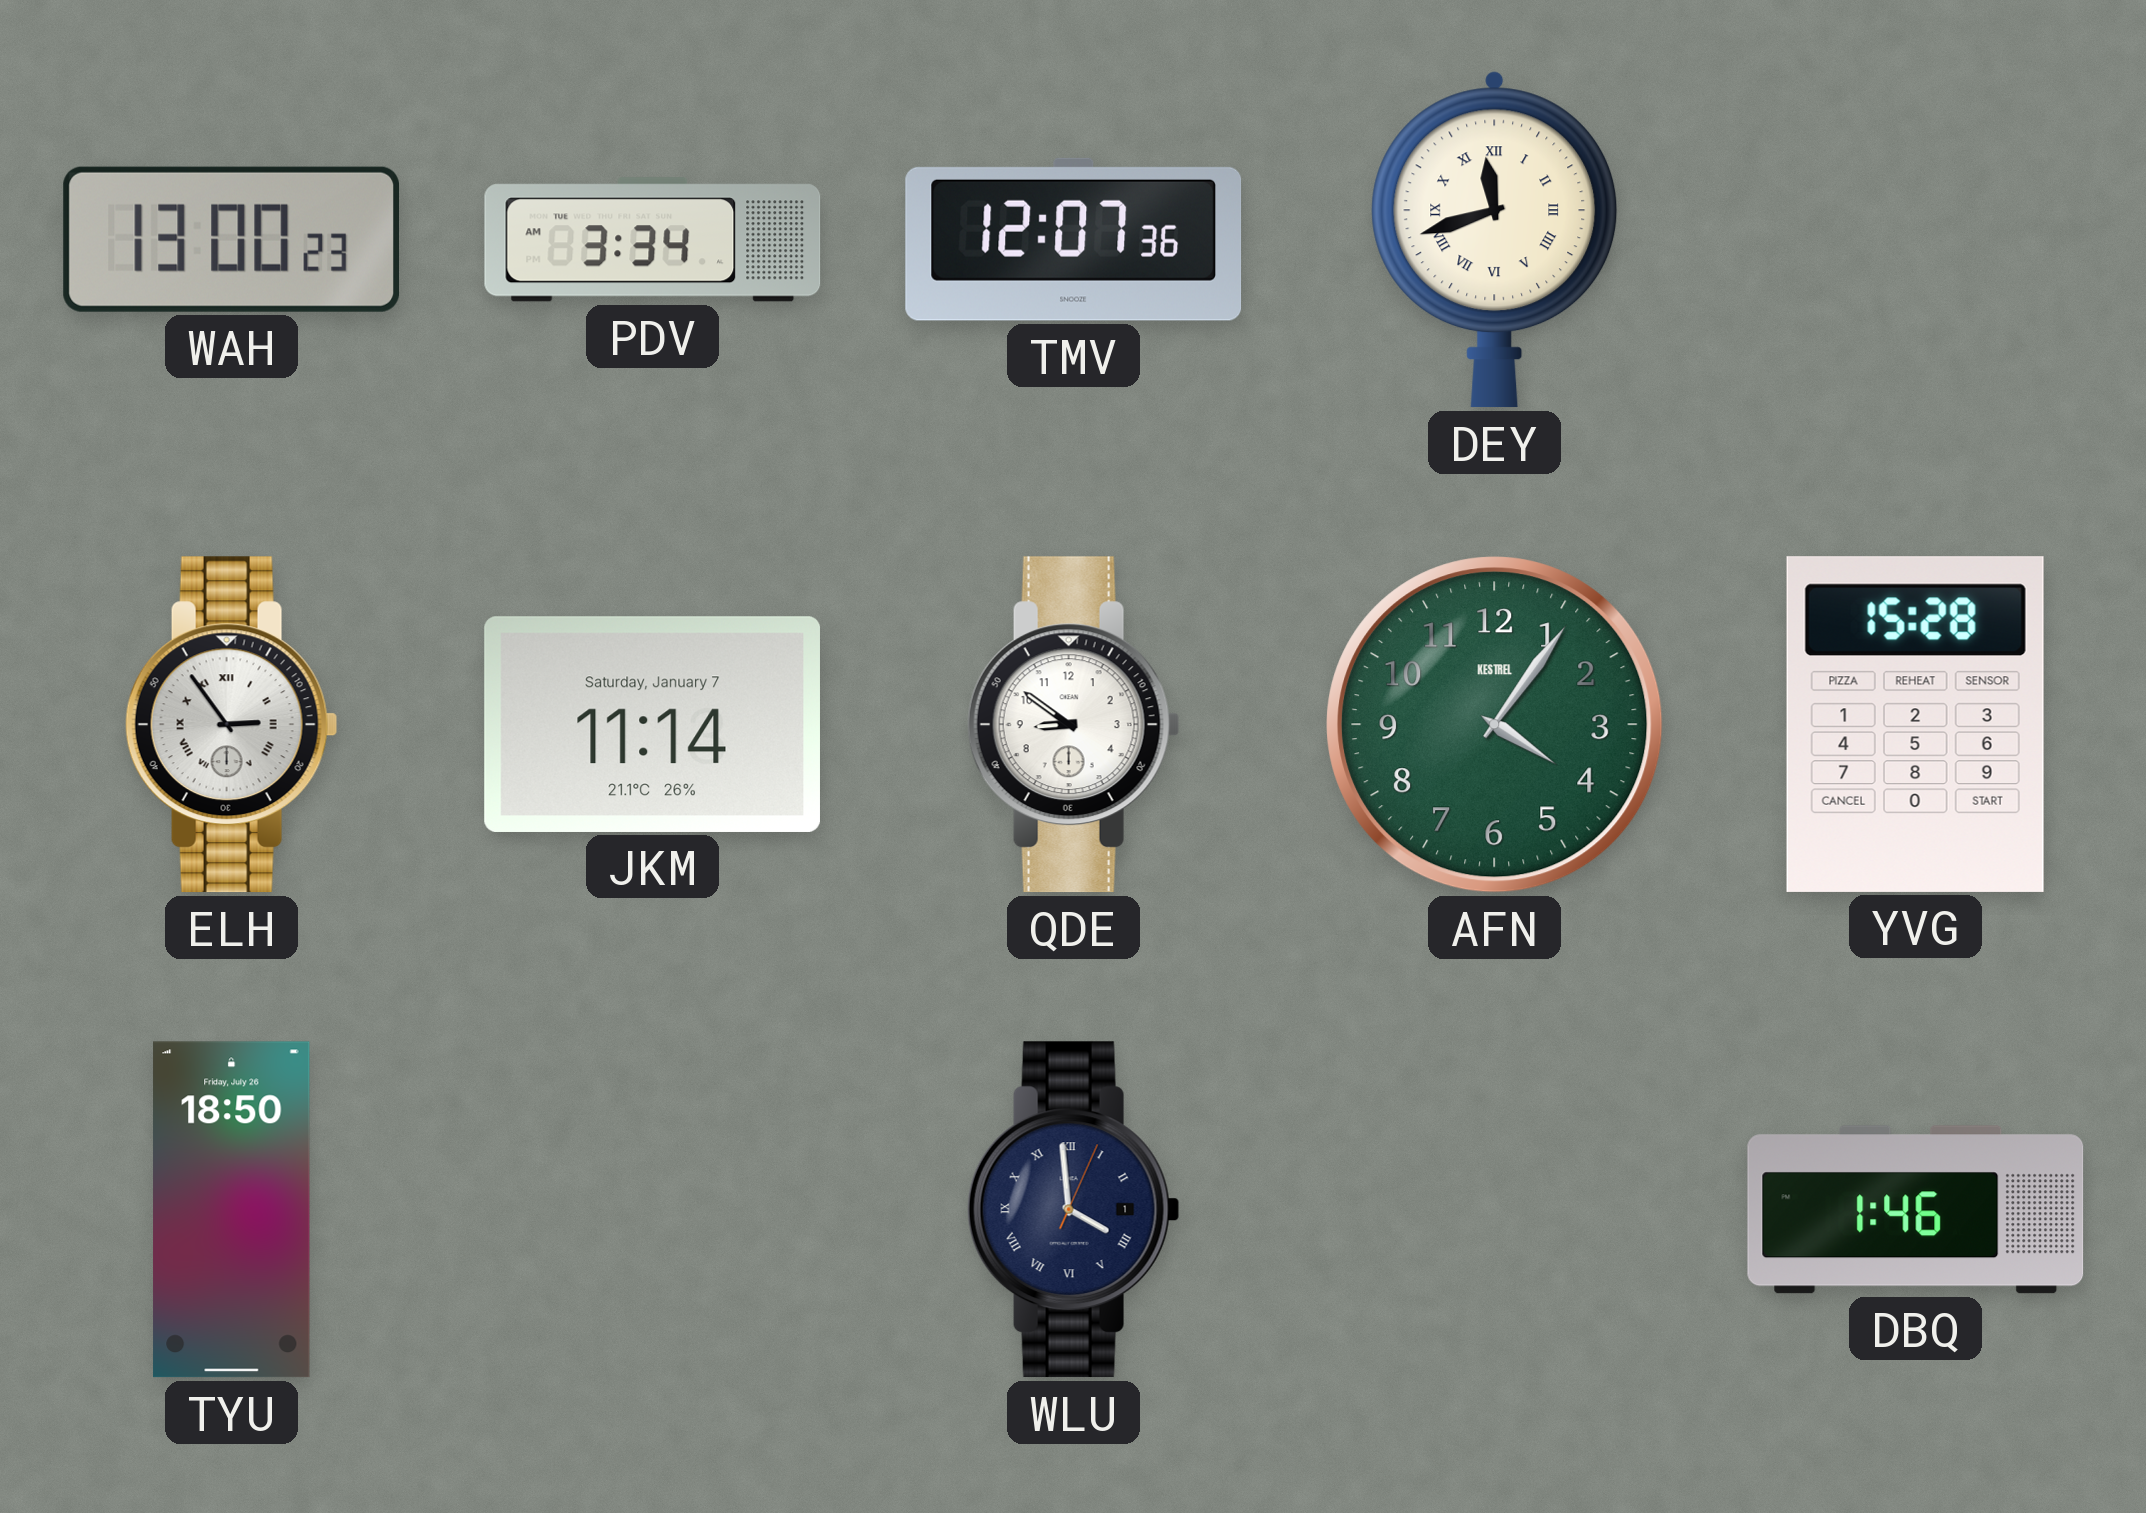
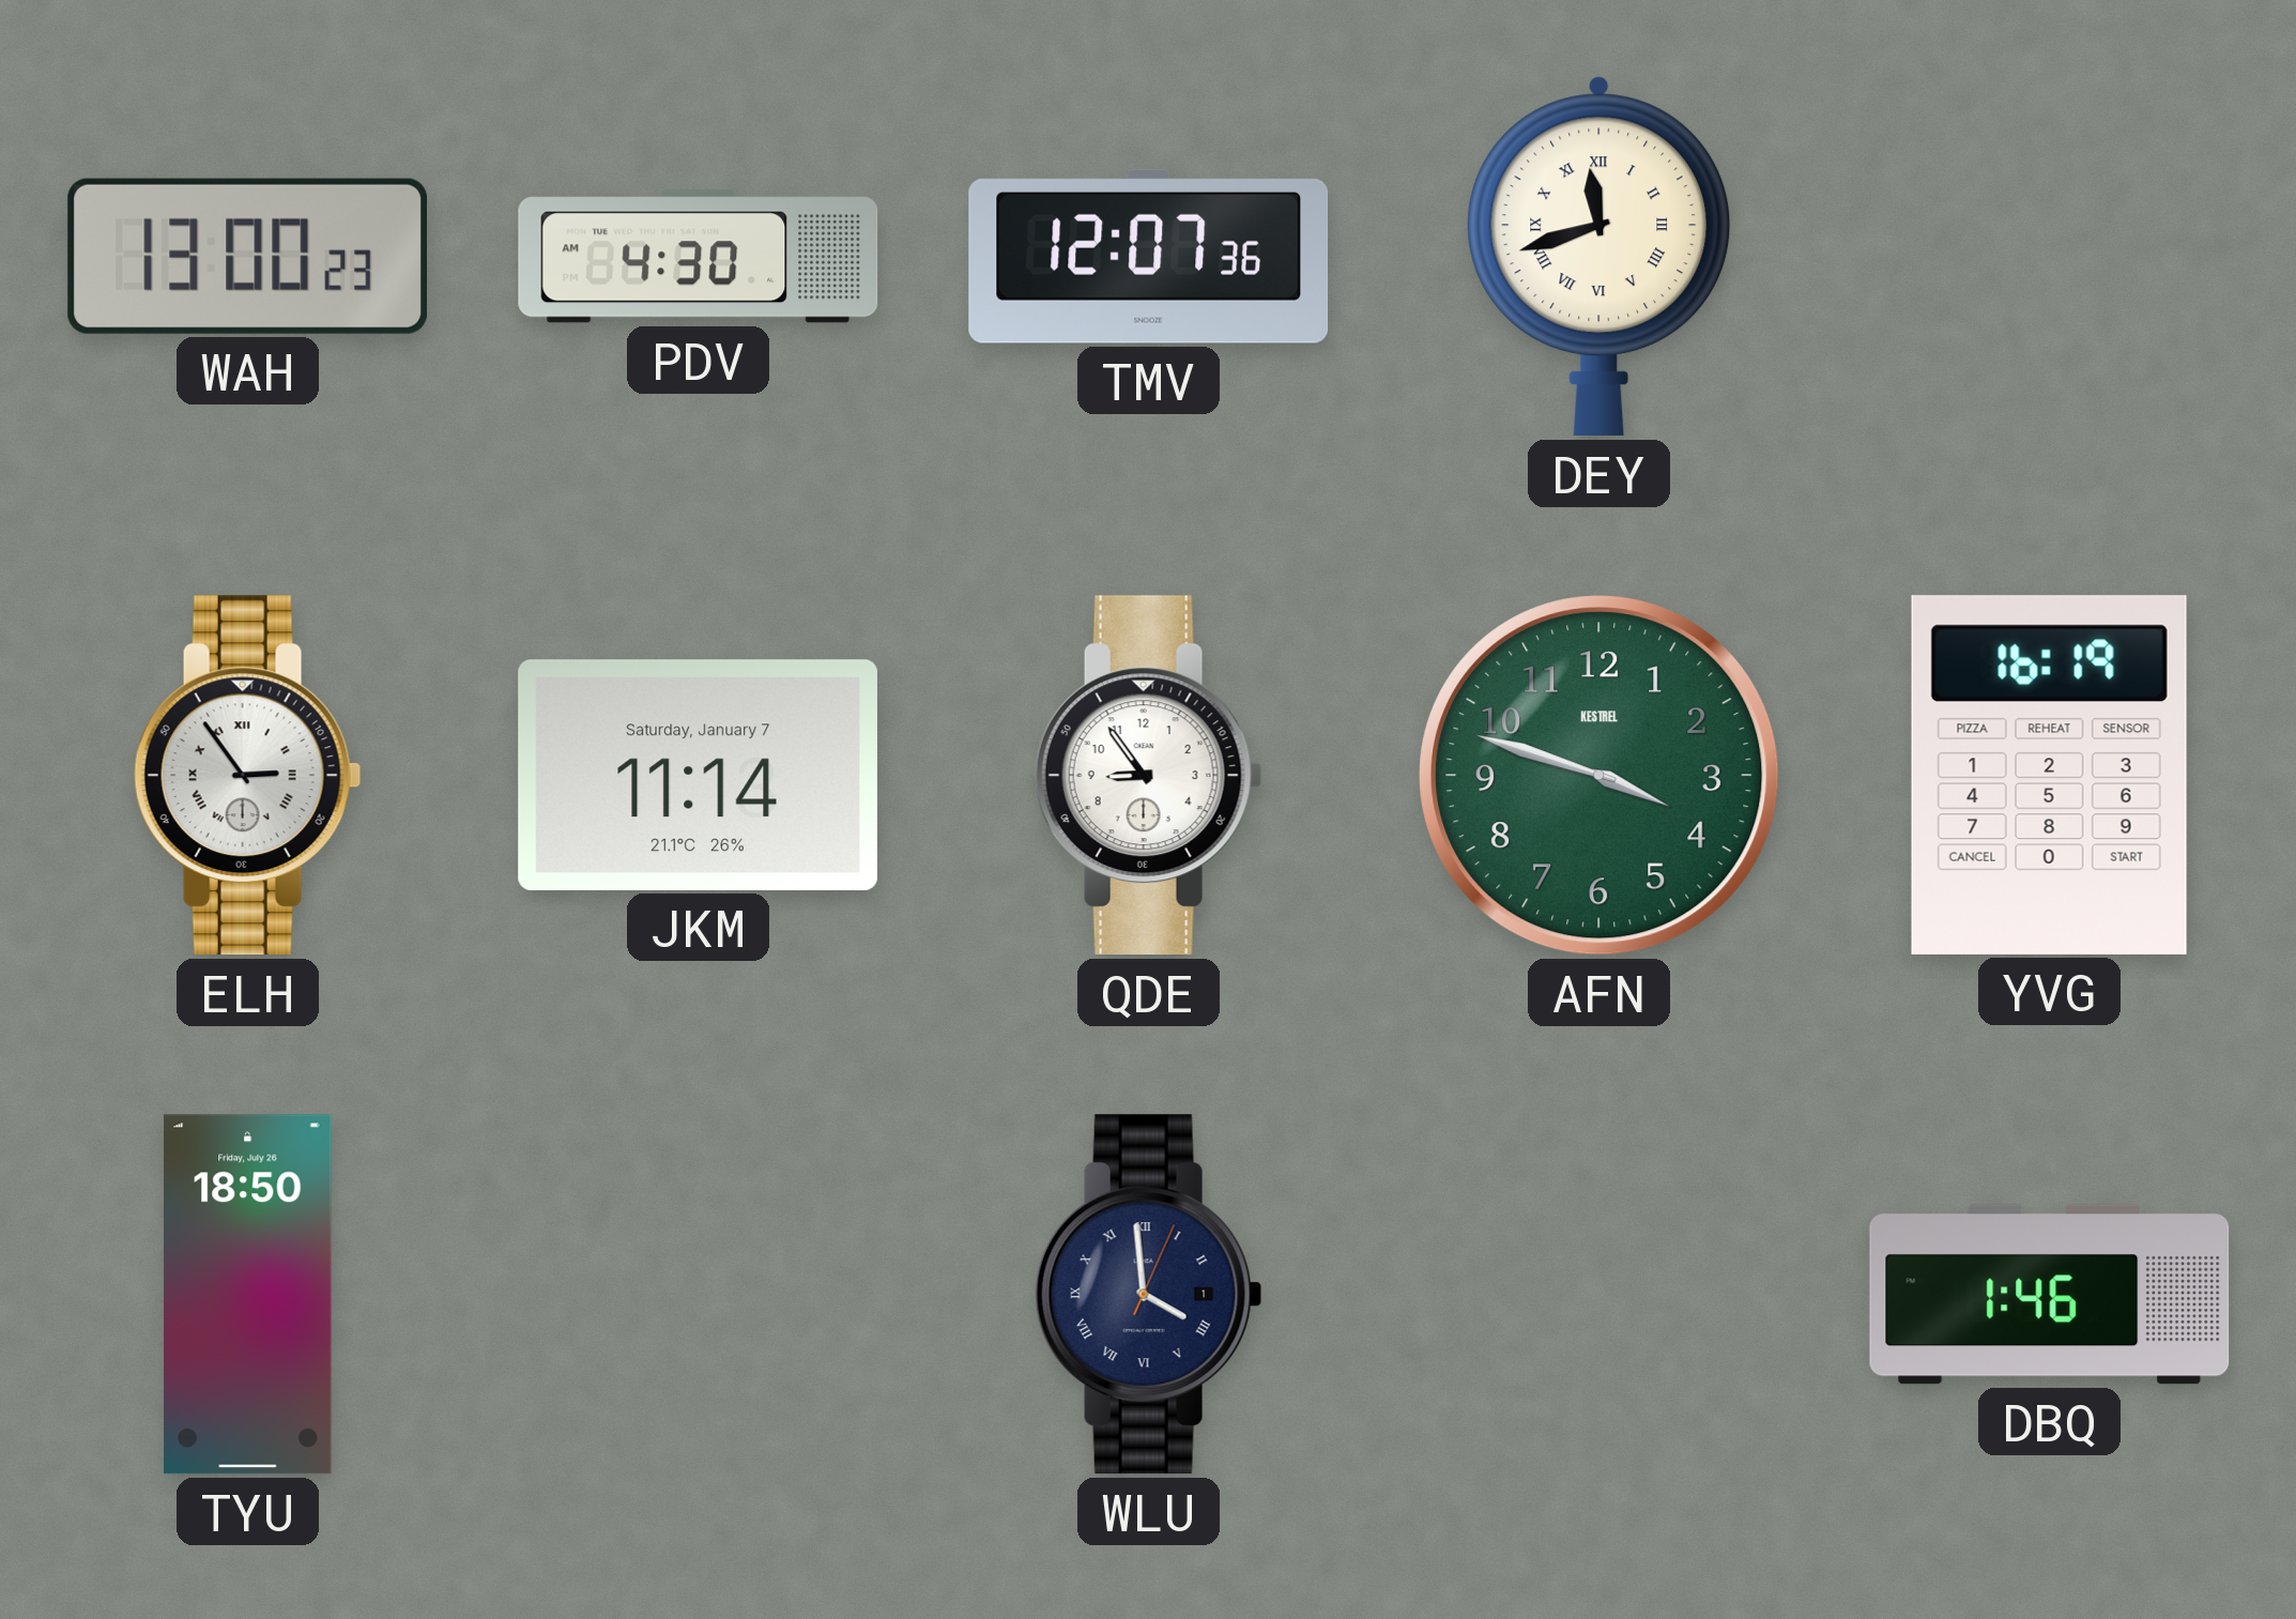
PDV: 3:34 -> 4:30
QDE: 8:51 -> 8:54
AFN: 4:06 -> 3:48
YVG: 15:28 -> 16:19
